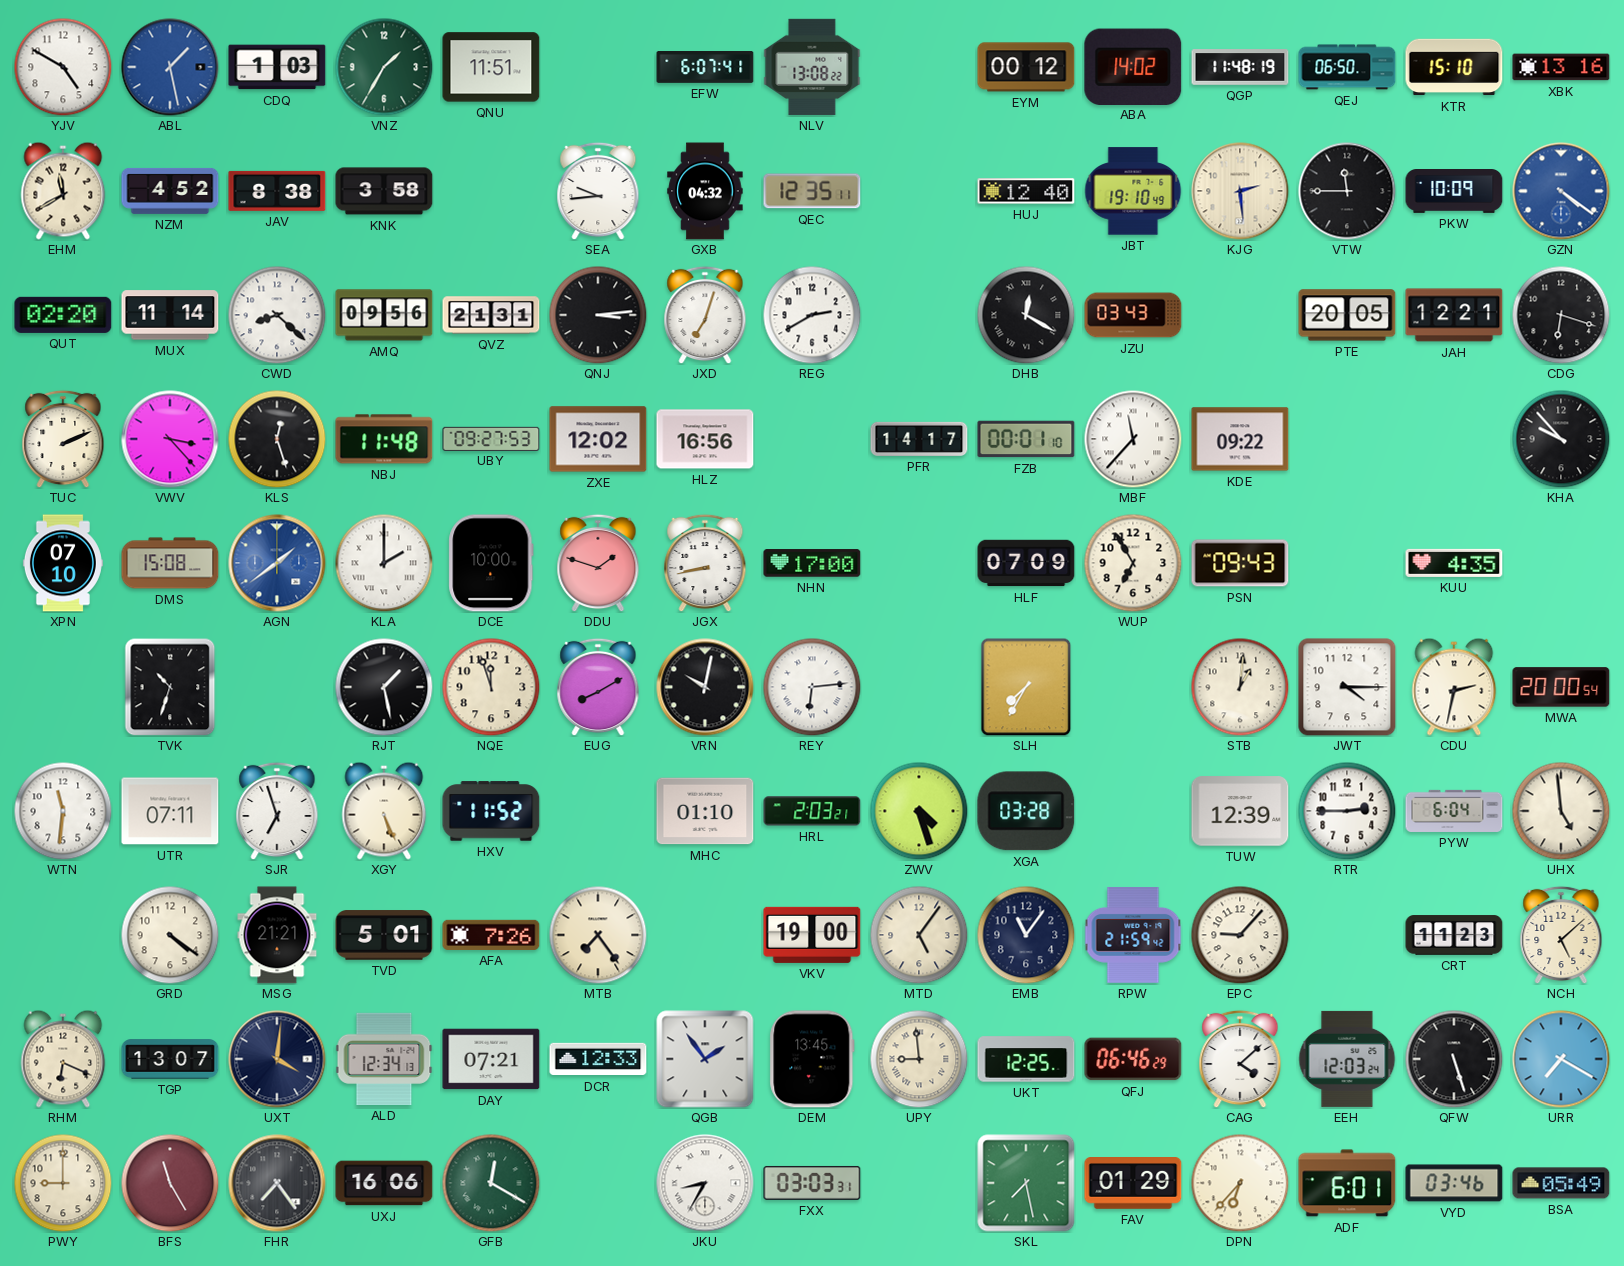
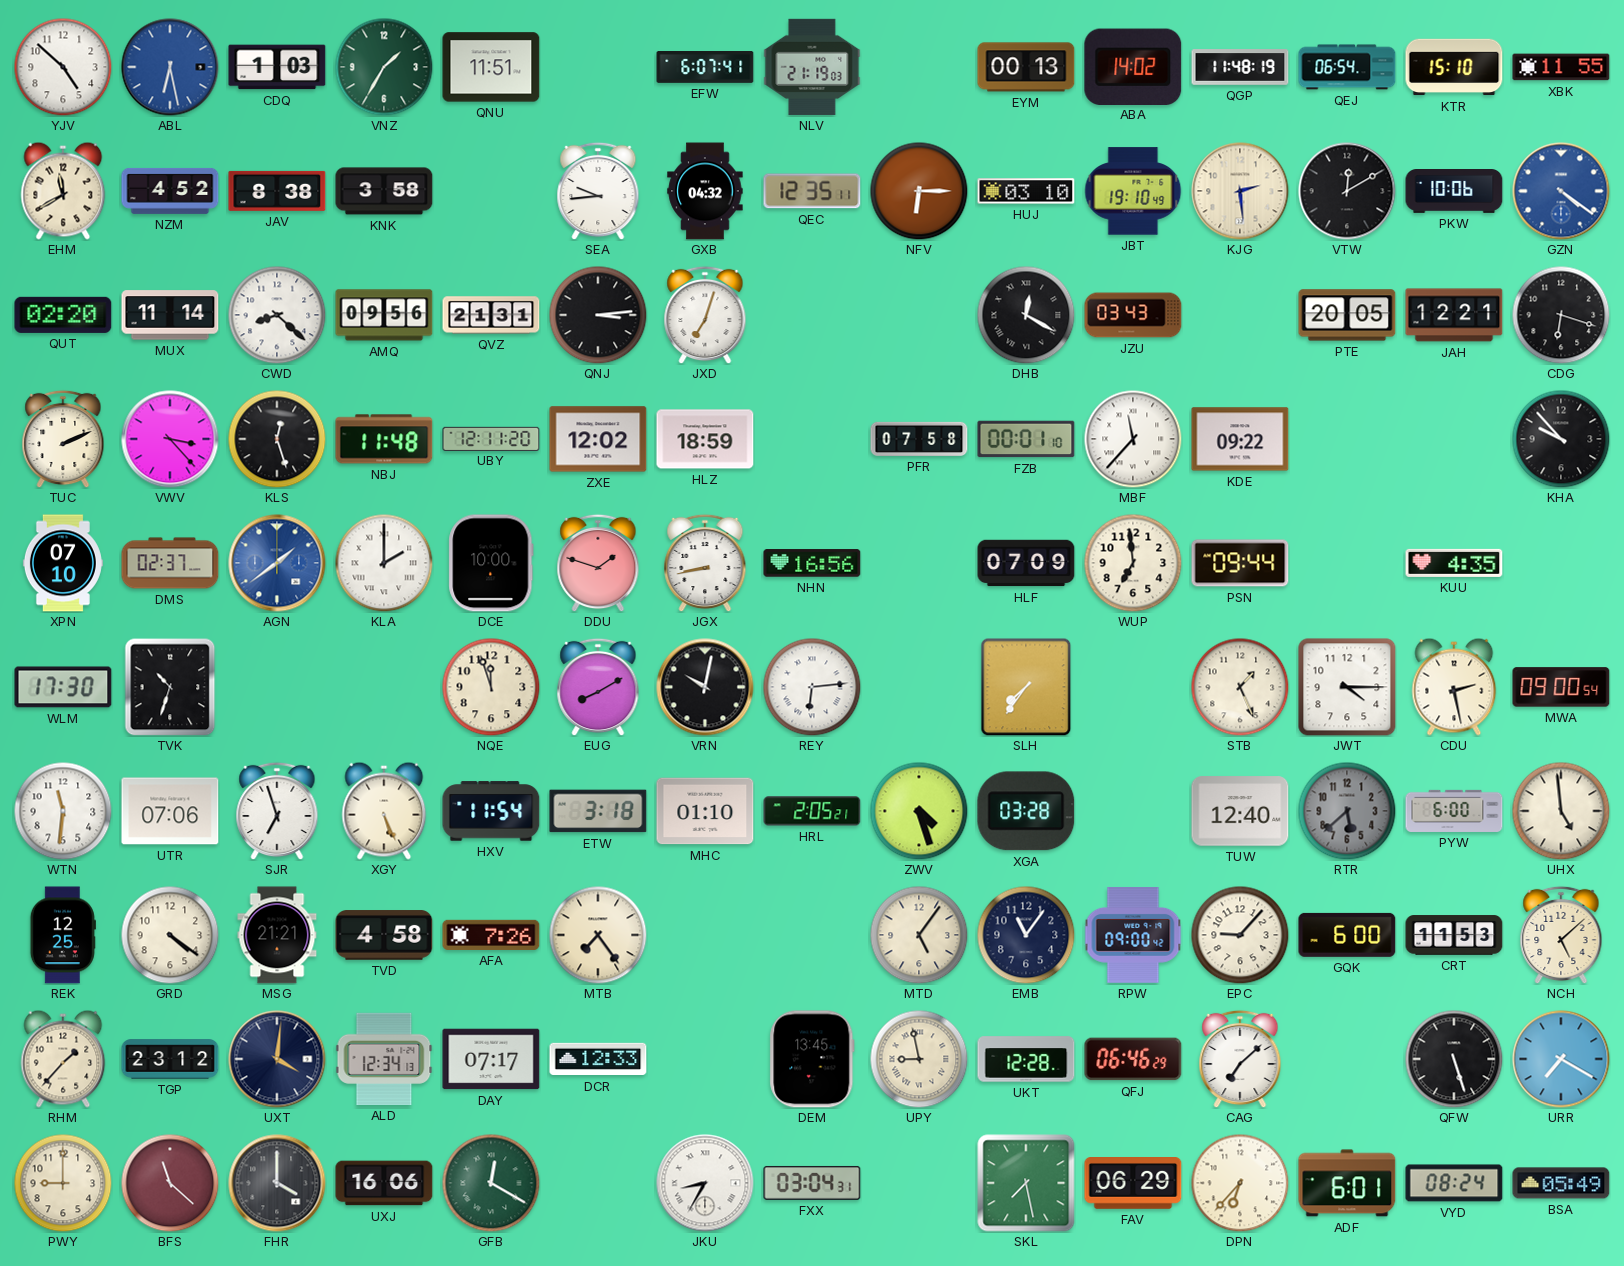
YJV: 4:50 -> 4:52
ABL: 1:28 -> 6:28
NLV: 13:08 -> 21:19
EYM: 00:12 -> 00:13
QEJ: 06:50 -> 06:54
XBK: 13:16 -> 11:55
NFV: none -> 6:15
HUJ: 12:40 -> 03:10
VTW: 11:45 -> 12:10
PKW: 10:09 -> 10:06
REG: 2:40 -> none
UBY: 09:27 -> 12:11
HLZ: 16:56 -> 18:59
PFR: 14:17 -> 07:58
DMS: 15:08 -> 02:37
NHN: 17:00 -> 16:56
WUP: 6:55 -> 6:59
PSN: 09:43 -> 09:44
WLM: none -> 17:30
RJT: 1:28 -> none
SLH: 7:35 -> 7:36
STB: 1:01 -> 1:26
CDU: 2:32 -> 2:28
MWA: 20:00 -> 09:00
UTR: 07:11 -> 07:06
HXV: 11:52 -> 11:54
ETW: none -> 3:18
HRL: 2:03 -> 2:05
TUW: 12:39 -> 12:40
RTR: 2:45 -> 5:38
RTR dial: white -> grey
PYW: 6:04 -> 6:00
REK: none -> 12:25
TVD: 5:01 -> 4:58
VKV: 19:00 -> none
RPW: 21:59 -> 09:00
GQK: none -> 6:00
CRT: 11:23 -> 11:53
RHM: 6:19 -> 1:37
TGP: 13:07 -> 23:12
DAY: 07:21 -> 07:17
QGB: 1:54 -> none
UPY: 8:59 -> 8:58
UKT: 12:25 -> 12:28
CAG: 4:08 -> 7:08
EEH: 12:03 -> none
BFS: 11:25 -> 11:22
FHR: 7:24 -> 4:00
FXX: 03:03 -> 03:04
FAV: 01:29 -> 06:29
VYD: 03:46 -> 08:24
